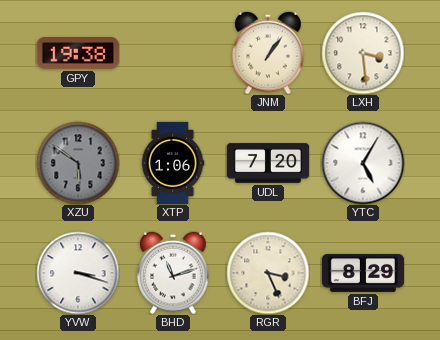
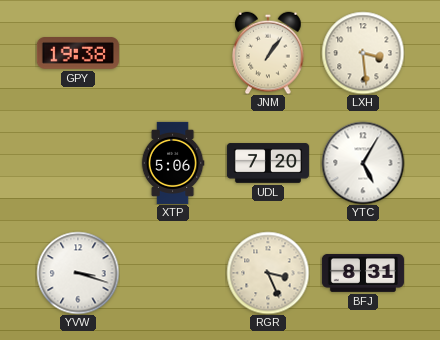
XZU: 5:51 -> none
XTP: 1:06 -> 5:06
BHD: 11:12 -> none
BFJ: 8:29 -> 8:31
